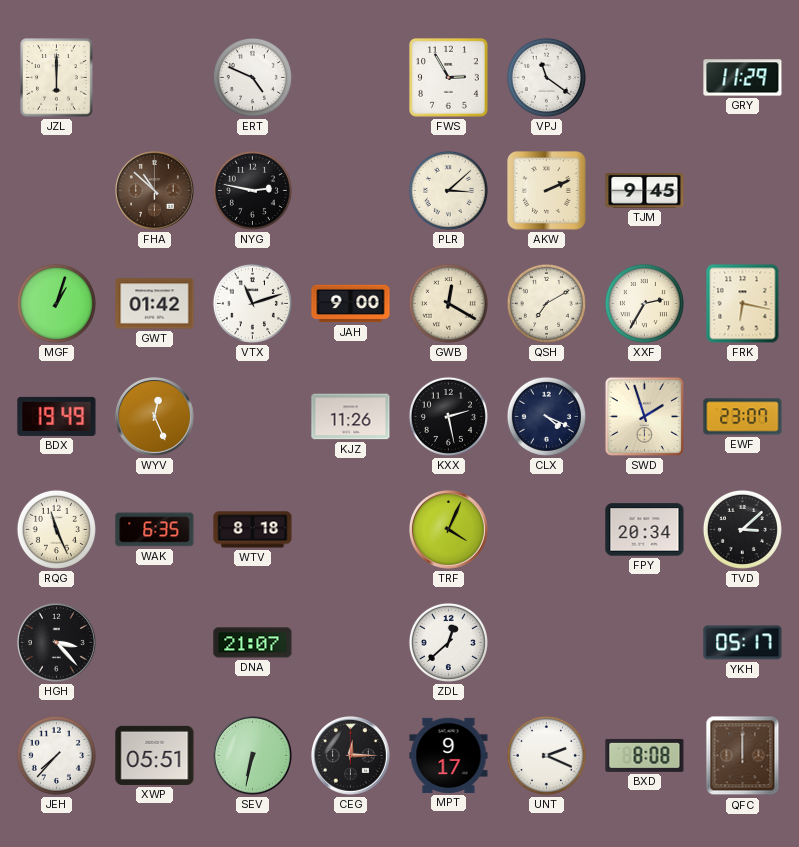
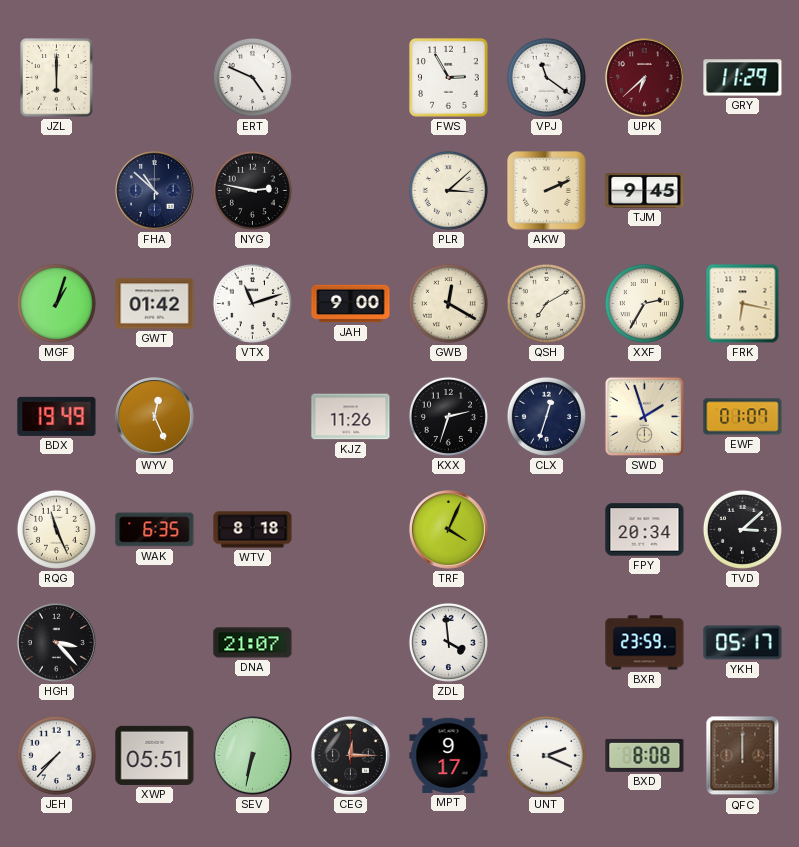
UPK: none -> 6:38
FHA dial: brown -> navy
KXX: 2:28 -> 2:33
CLX: 4:19 -> 12:33
EWF: 23:07 -> 01:07
ZDL: 12:38 -> 3:59
BXR: none -> 23:59
